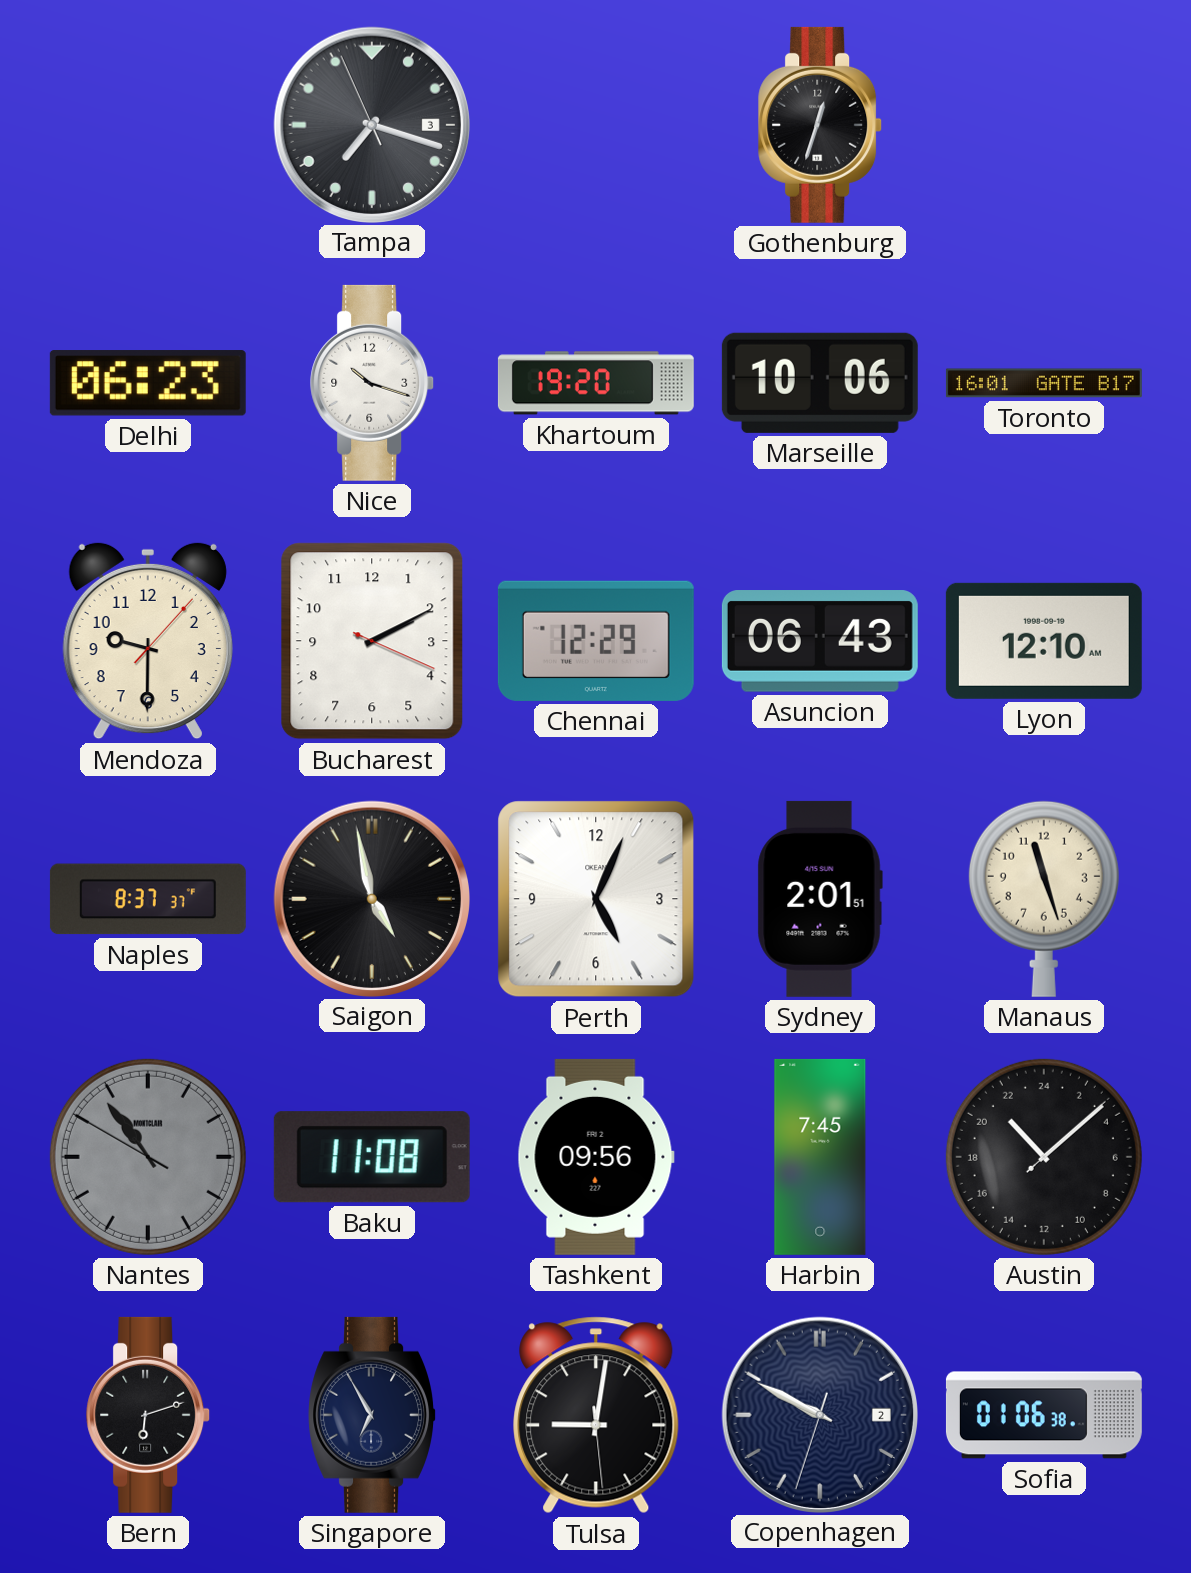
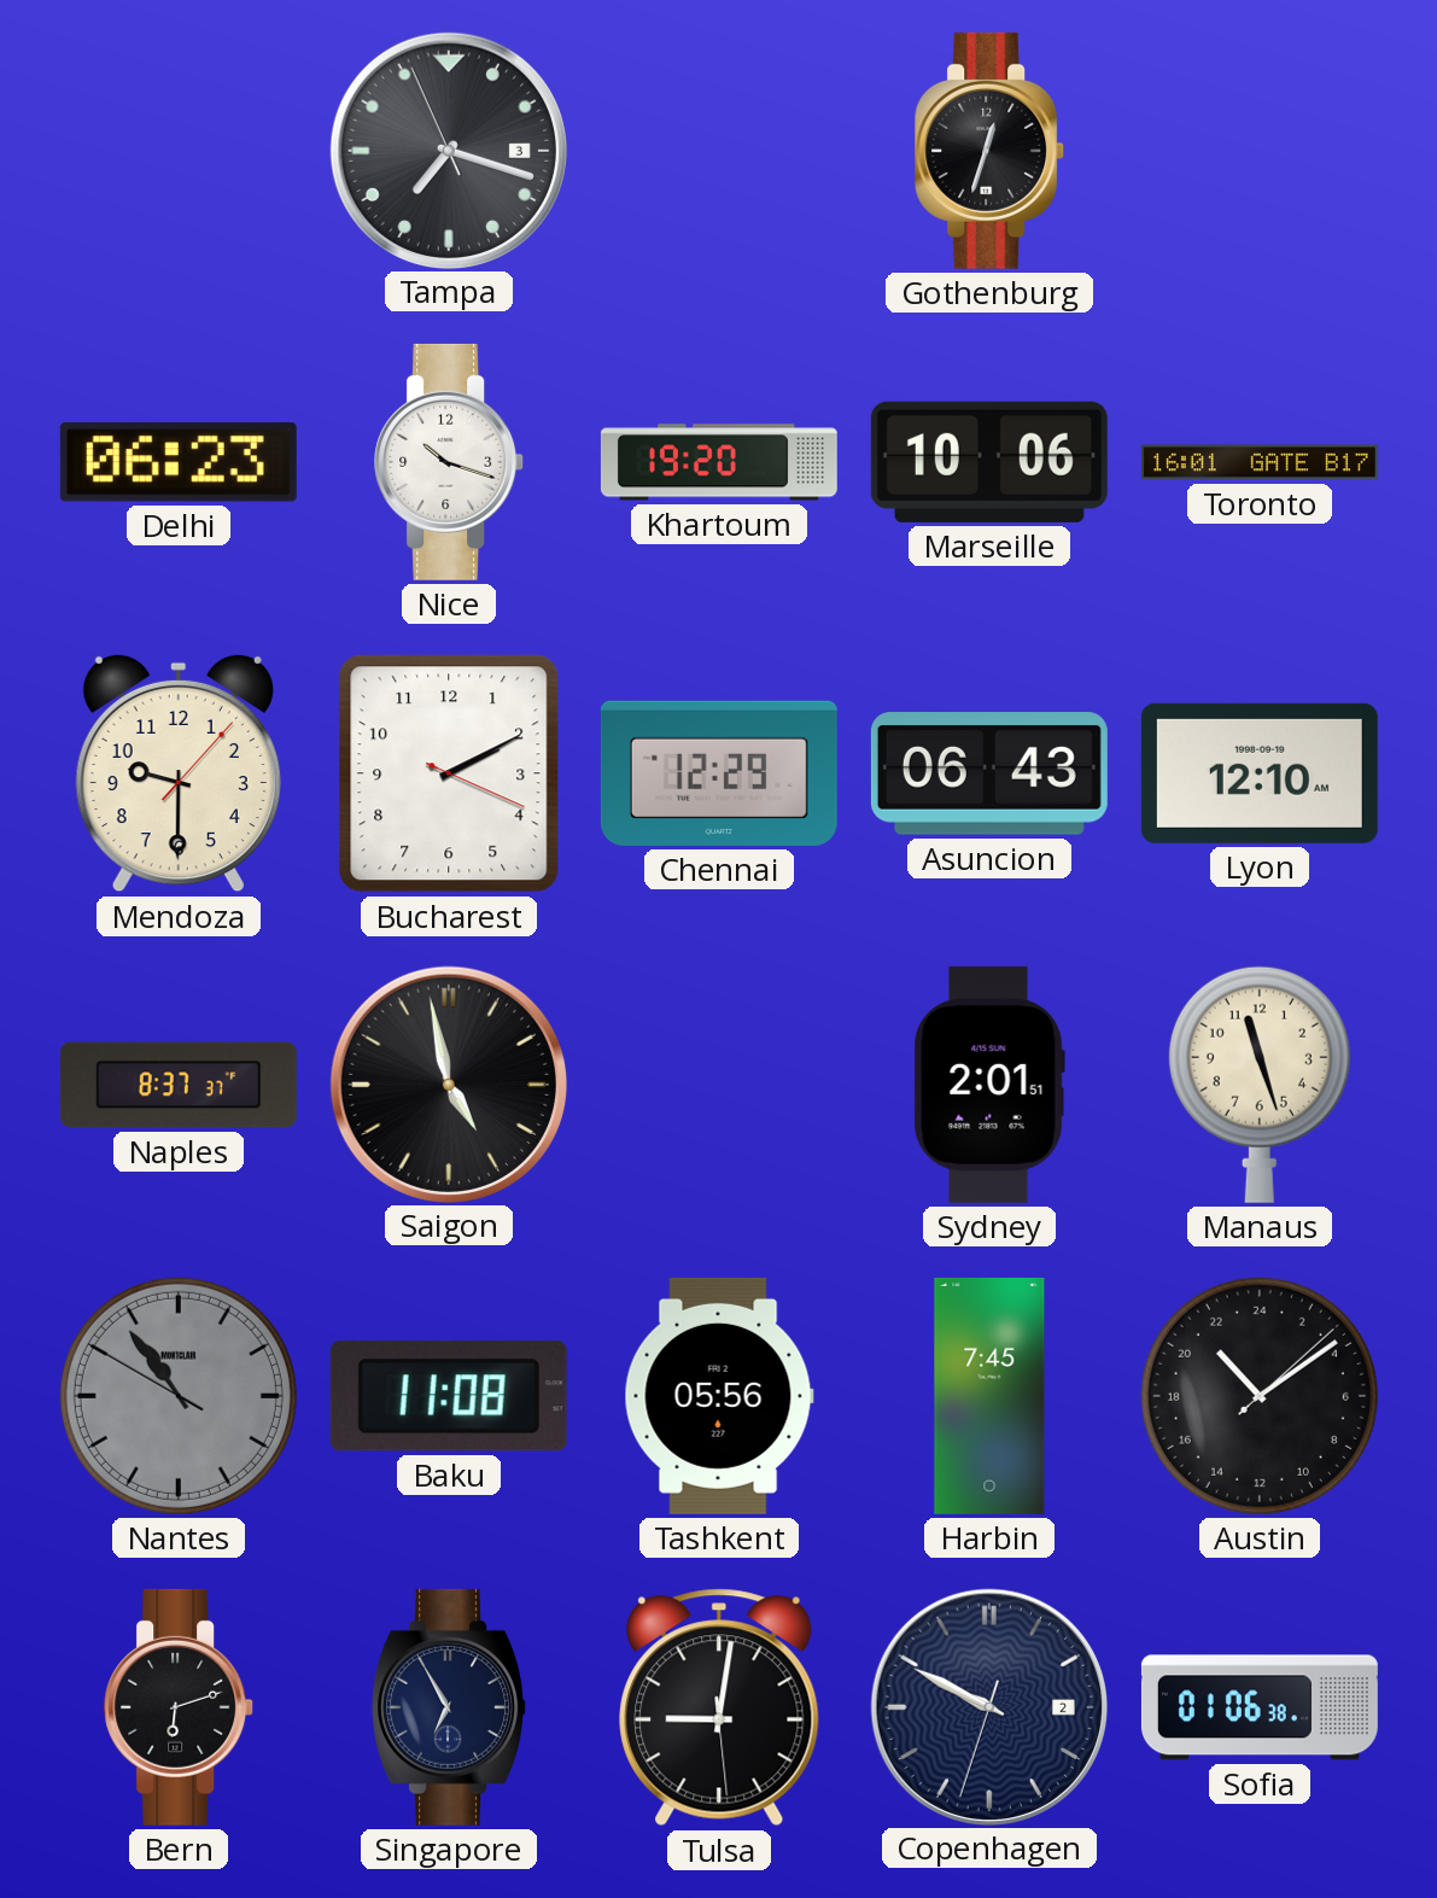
Perth: 5:04 -> none
Tashkent: 09:56 -> 05:56
Austin: 21:08 -> 21:09
